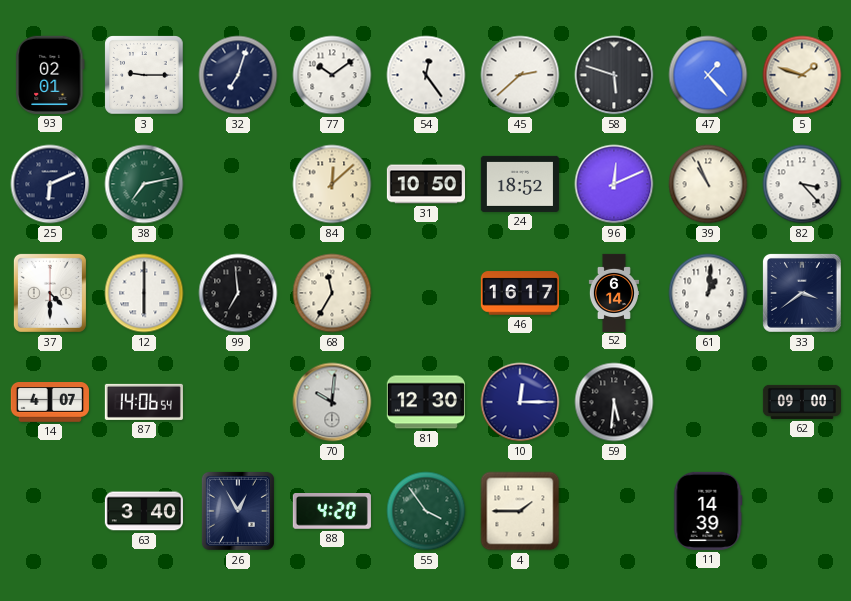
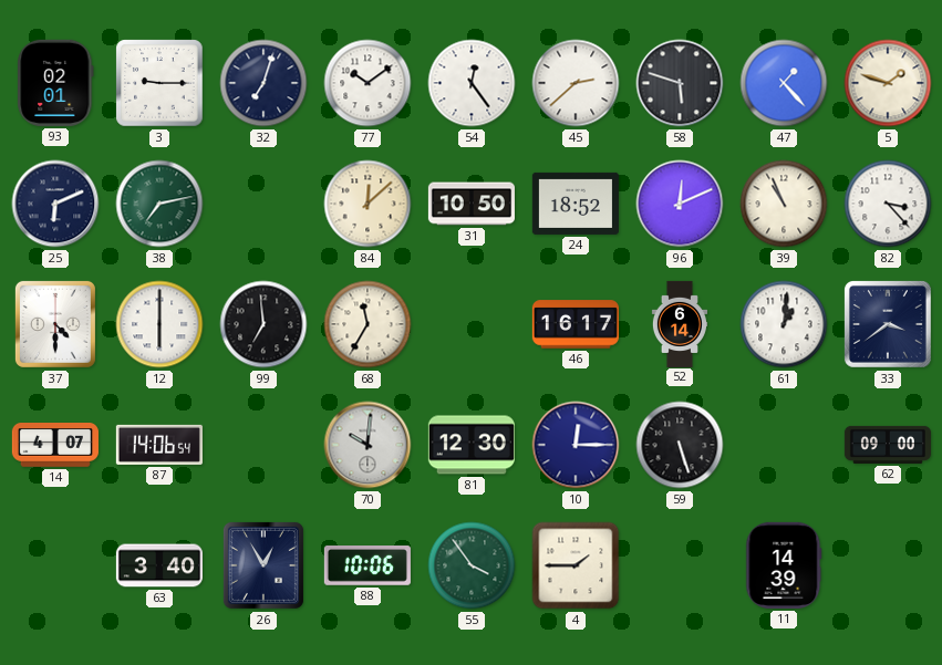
59: 5:31 -> 5:27
88: 4:20 -> 10:06
